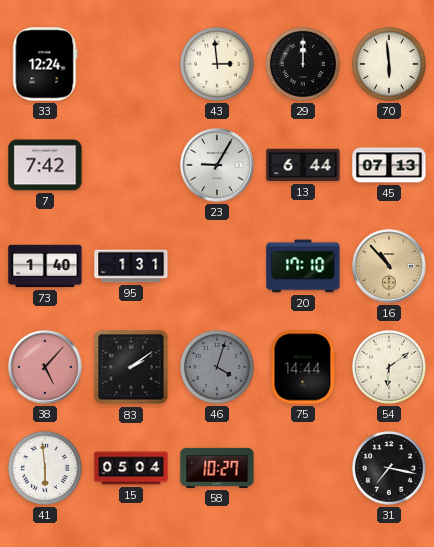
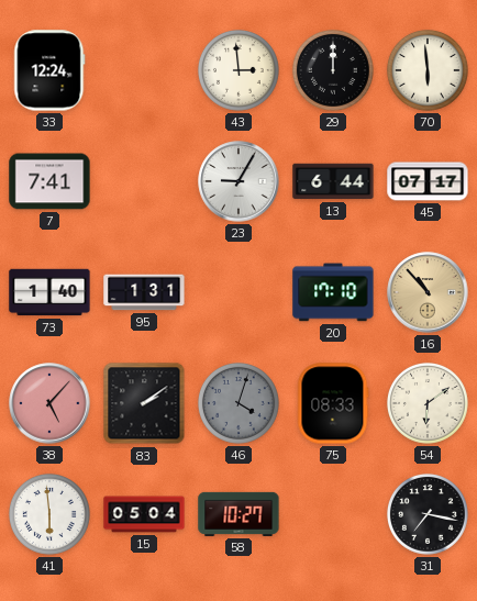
7: 7:42 -> 7:41
45: 07:13 -> 07:17
75: 14:44 -> 08:33
